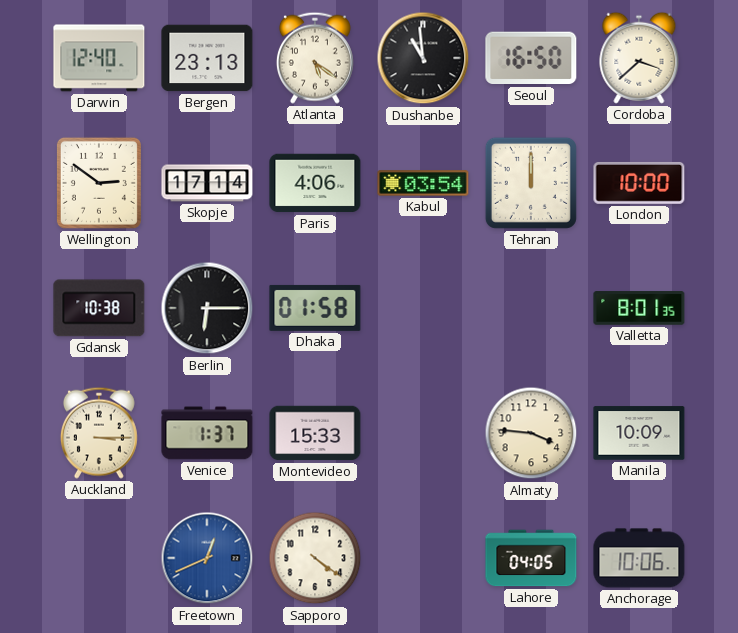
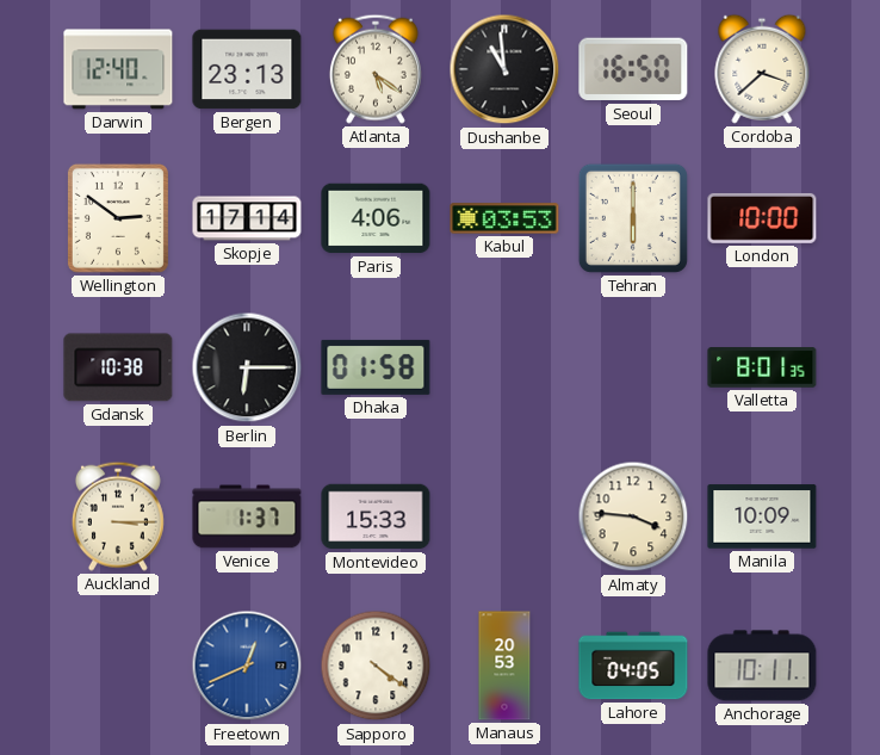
Kabul: 03:54 -> 03:53
Tehran: 12:00 -> 6:00
Manaus: none -> 20:53
Anchorage: 10:06 -> 10:11
